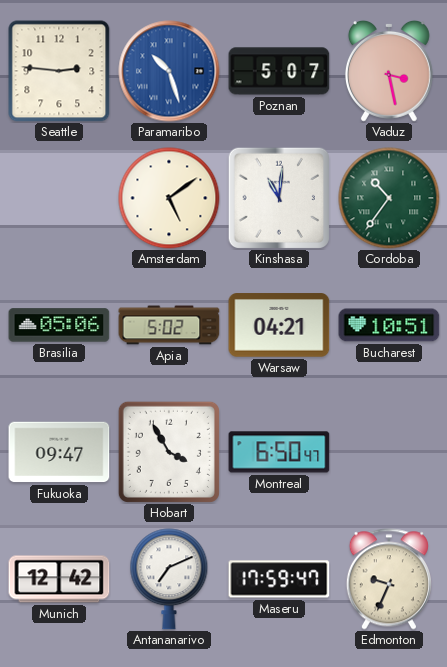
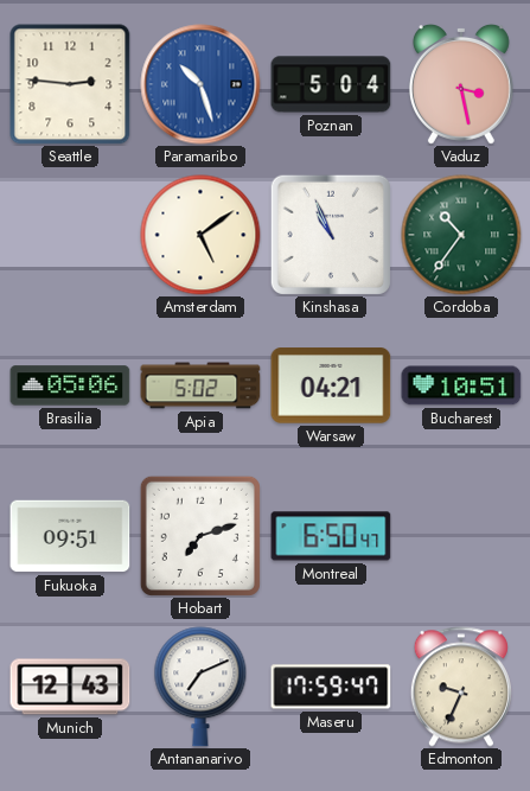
Poznan: 5:07 -> 5:04
Kinshasa: 11:01 -> 10:56
Fukuoka: 09:47 -> 09:51
Hobart: 3:55 -> 7:12
Munich: 12:42 -> 12:43
